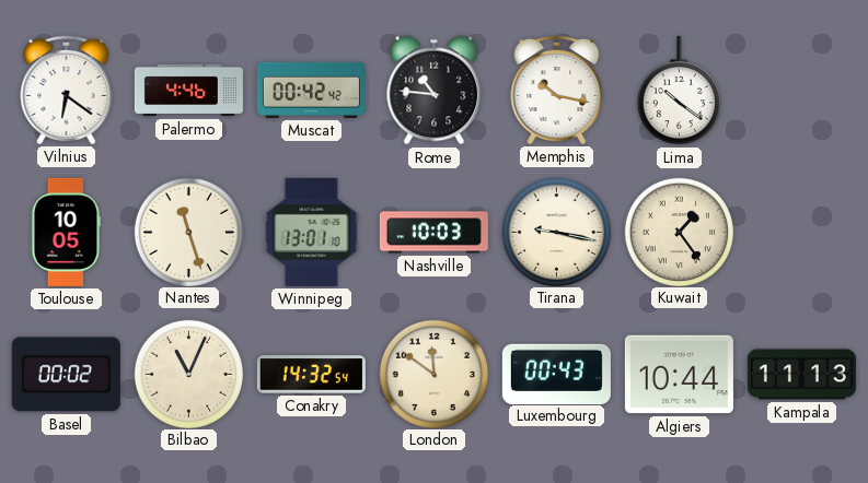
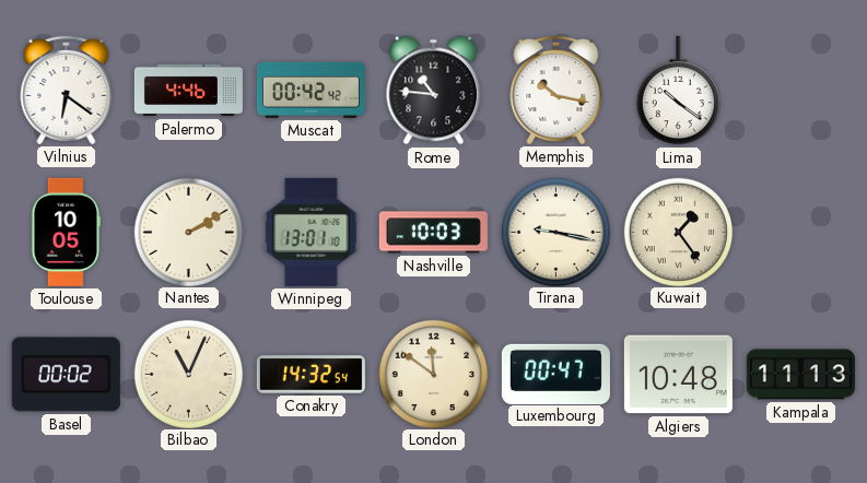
Nantes: 11:27 -> 2:10
Luxembourg: 00:43 -> 00:47
Algiers: 10:44 -> 10:48
